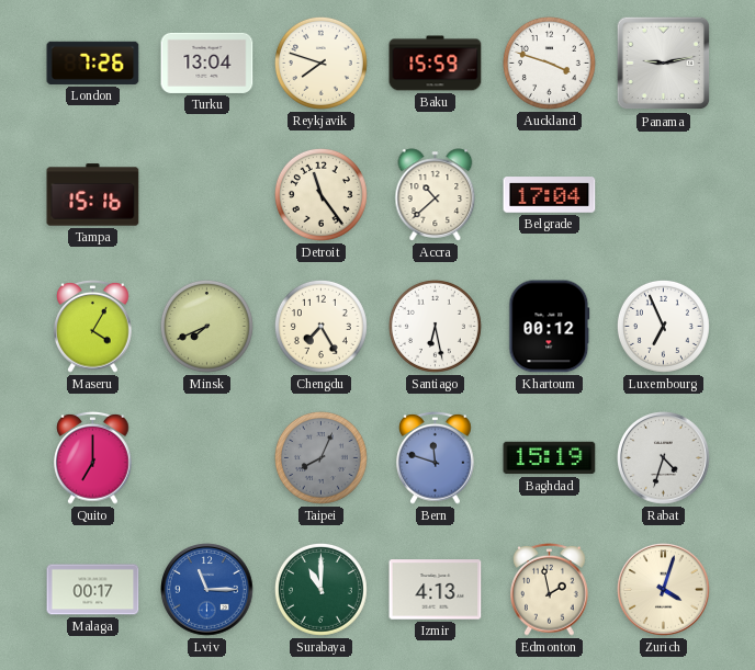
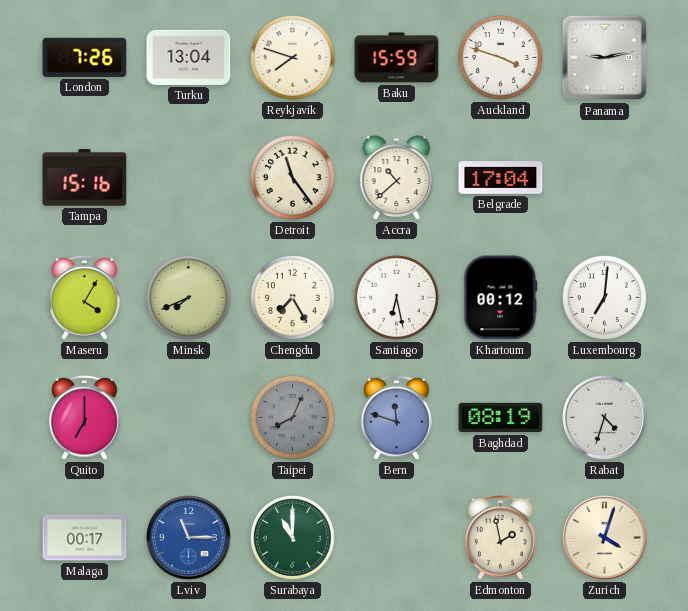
Luxembourg: 6:56 -> 7:01
Baghdad: 15:19 -> 08:19
Izmir: 4:13 -> none
